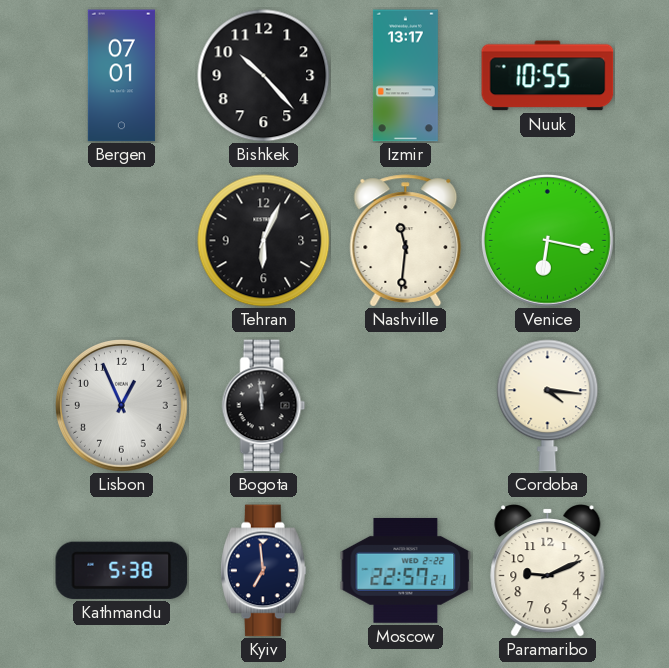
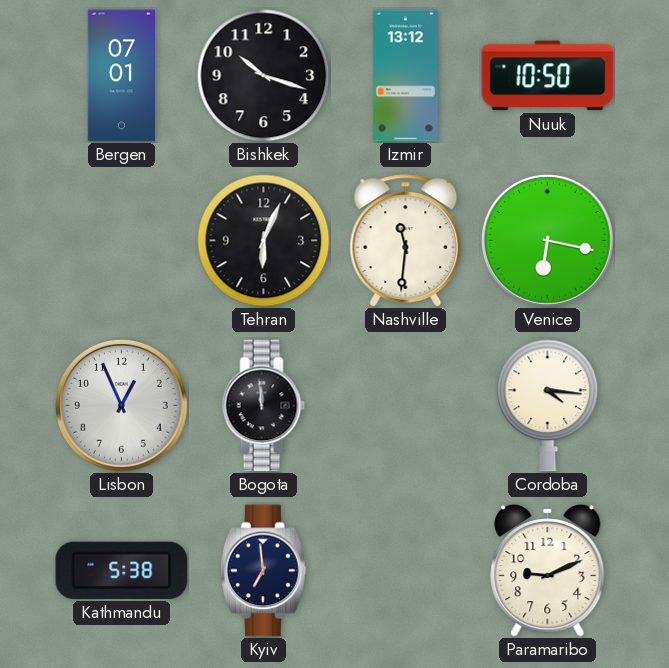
Bishkek: 10:23 -> 10:18
Izmir: 13:17 -> 13:12
Nuuk: 10:55 -> 10:50
Moscow: 22:57 -> none
